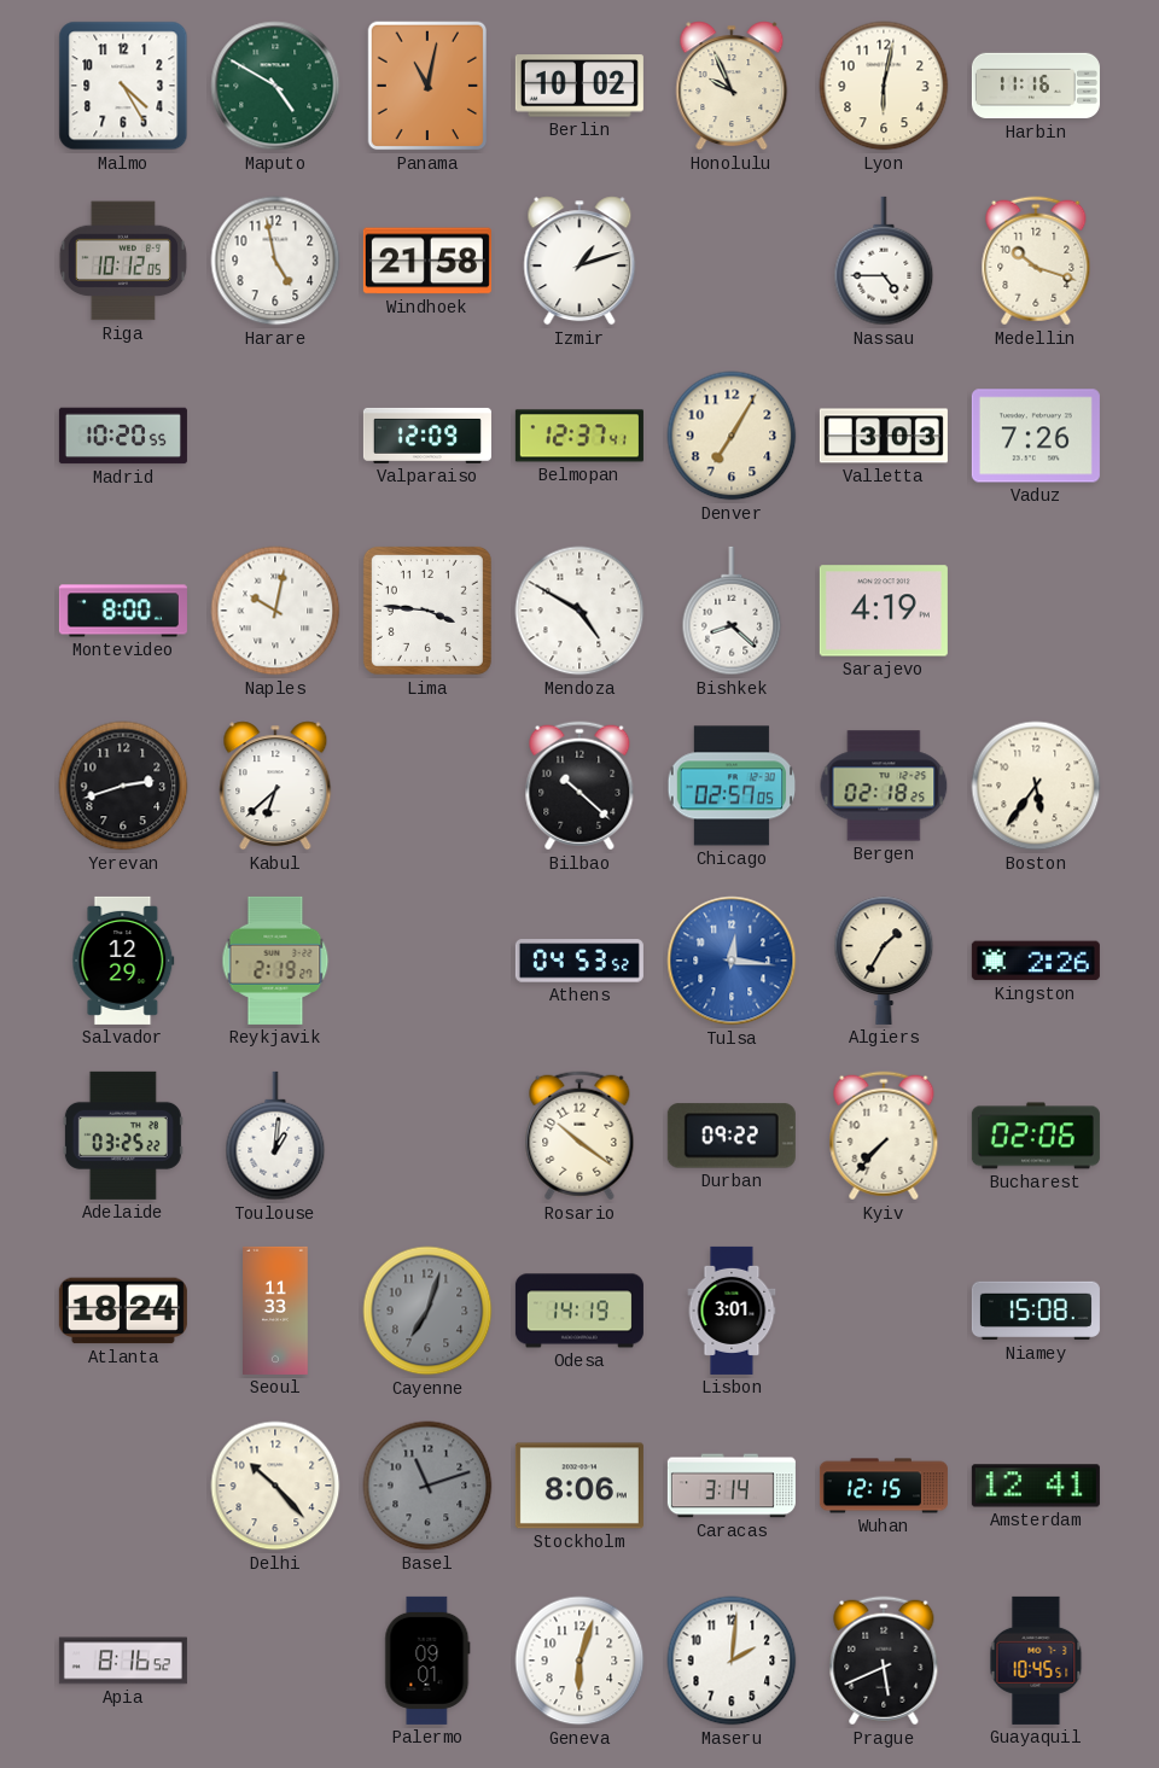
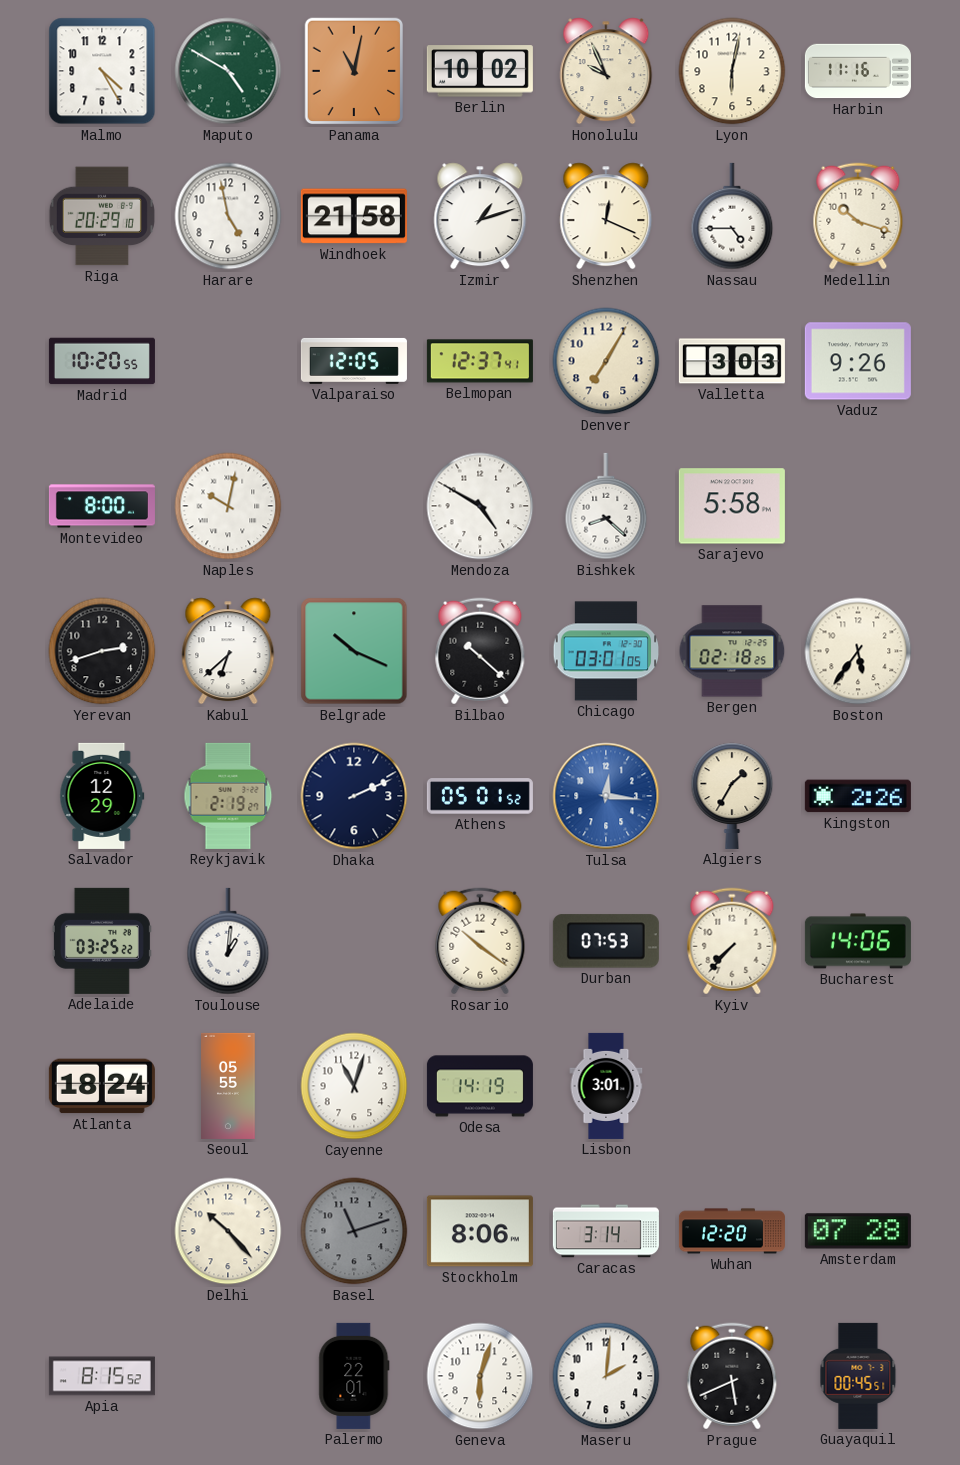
Riga: 10:12 -> 20:29
Shenzhen: none -> 12:19
Valparaiso: 12:09 -> 12:05
Vaduz: 7:26 -> 9:26
Lima: 3:46 -> none
Sarajevo: 4:19 -> 5:58
Belgrade: none -> 10:19
Chicago: 02:57 -> 03:01
Dhaka: none -> 2:11
Athens: 04:53 -> 05:01
Durban: 09:22 -> 07:53
Bucharest: 02:06 -> 14:06
Seoul: 11:33 -> 05:55
Cayenne: 7:03 -> 11:03
Cayenne dial: grey -> white
Niamey: 15:08 -> none
Wuhan: 12:15 -> 12:20
Amsterdam: 12:41 -> 07:28
Apia: 8:16 -> 8:15
Palermo: 09:01 -> 22:01
Guayaquil: 10:45 -> 00:45
